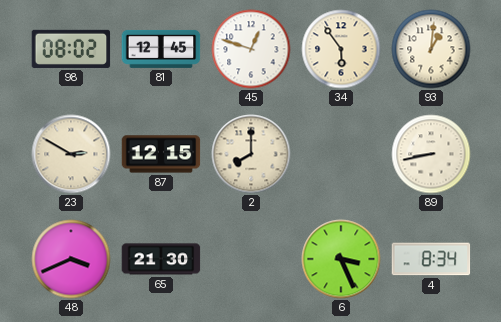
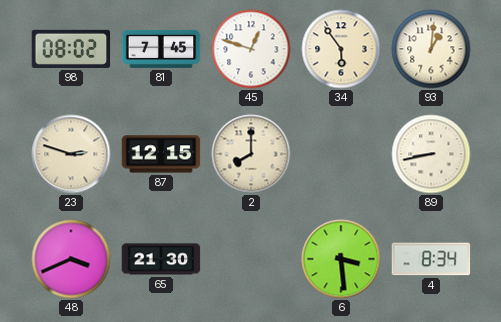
81: 12:45 -> 7:45
23: 2:50 -> 2:48
6: 3:26 -> 3:29
